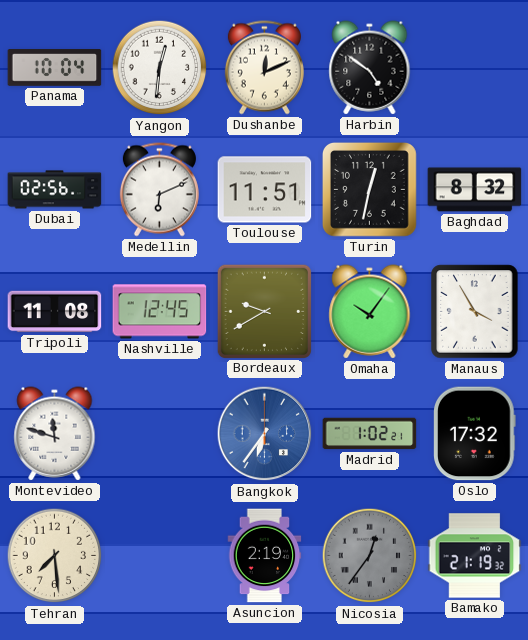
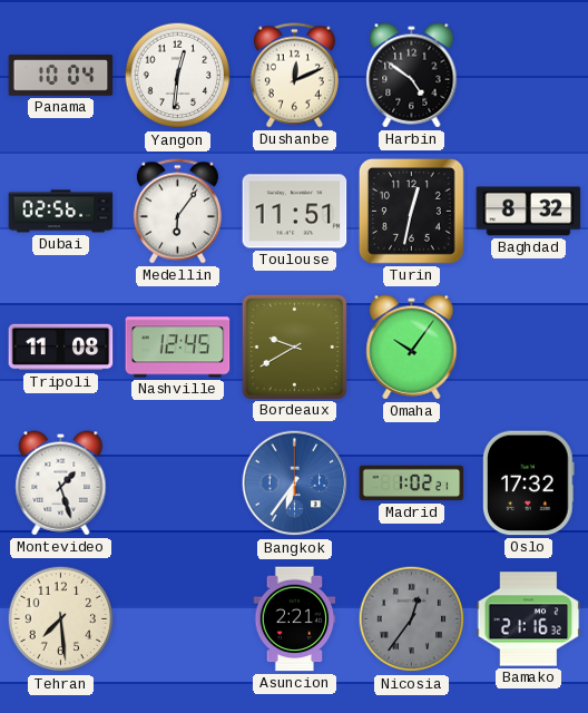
Medellin: 6:11 -> 6:06
Manaus: 3:55 -> none
Montevideo: 11:48 -> 1:27
Asuncion: 2:19 -> 2:21
Bamako: 21:19 -> 21:16
